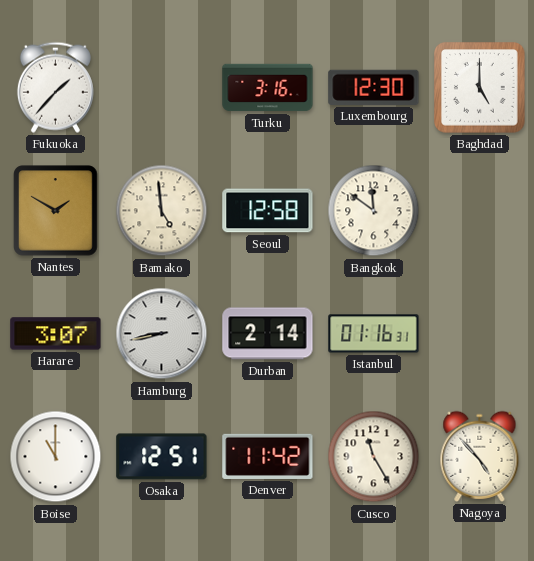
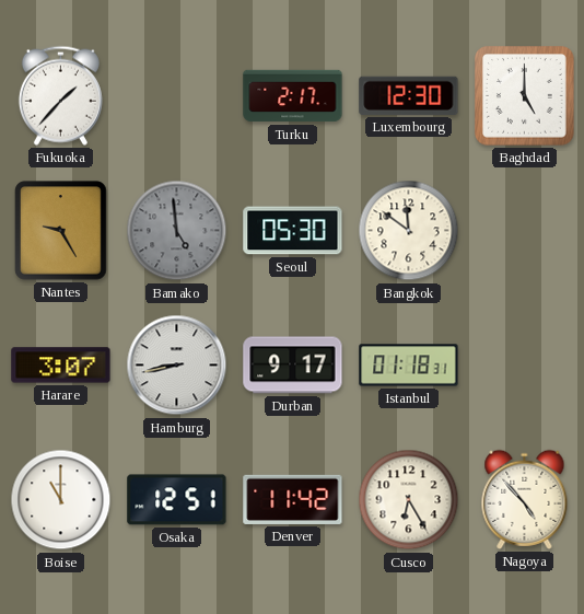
Turku: 3:16 -> 2:17
Nantes: 1:50 -> 9:25
Bamako dial: cream -> grey
Seoul: 12:58 -> 05:30
Durban: 2:14 -> 9:17
Istanbul: 01:16 -> 01:18
Cusco: 11:25 -> 6:25
